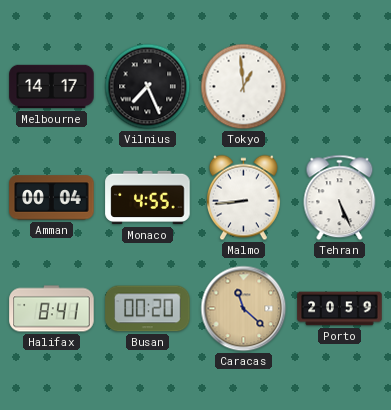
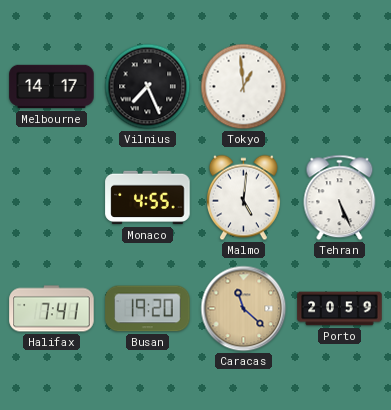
Amman: 00:04 -> none
Malmo: 8:44 -> 5:01
Halifax: 8:41 -> 7:41
Busan: 00:20 -> 19:20
